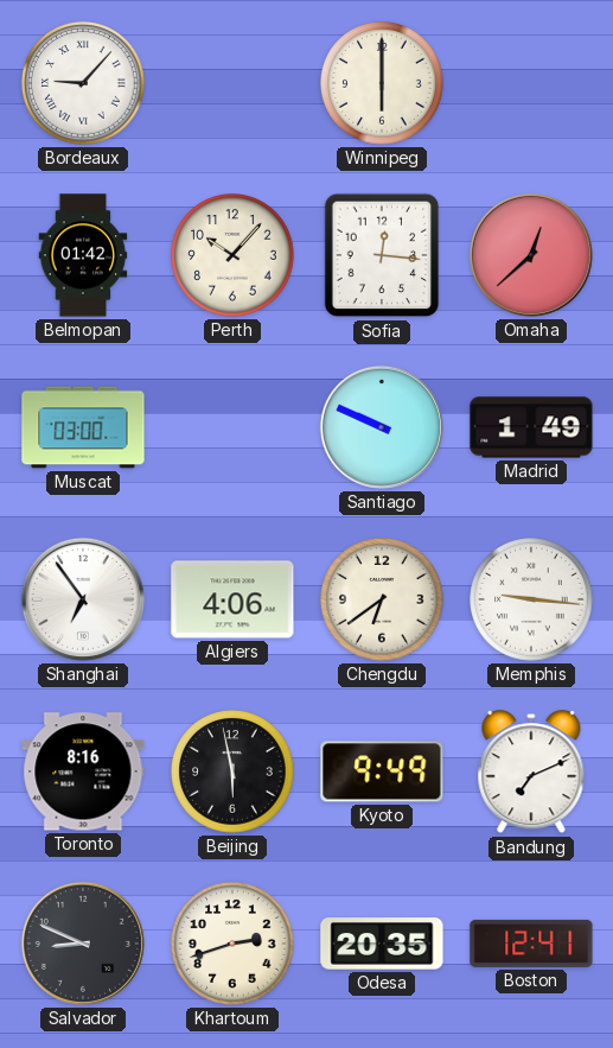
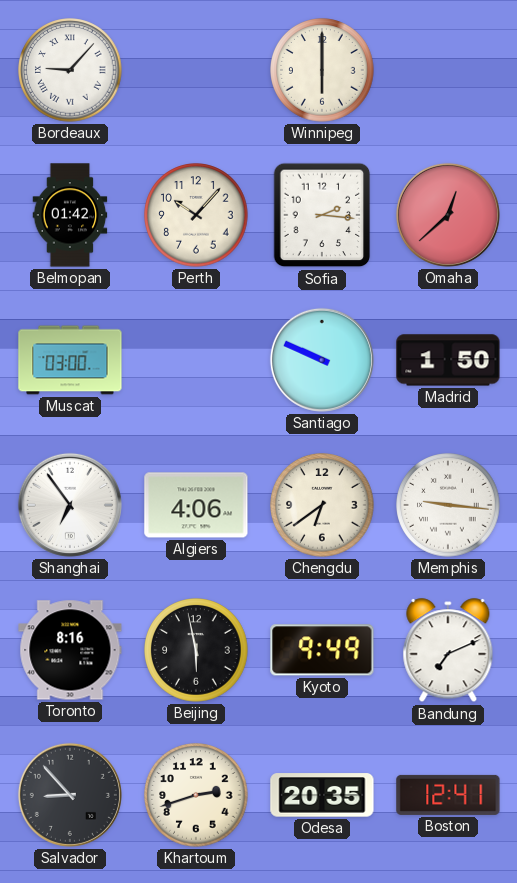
Sofia: 12:16 -> 2:16
Madrid: 1:49 -> 1:50
Salvador: 8:49 -> 8:53
